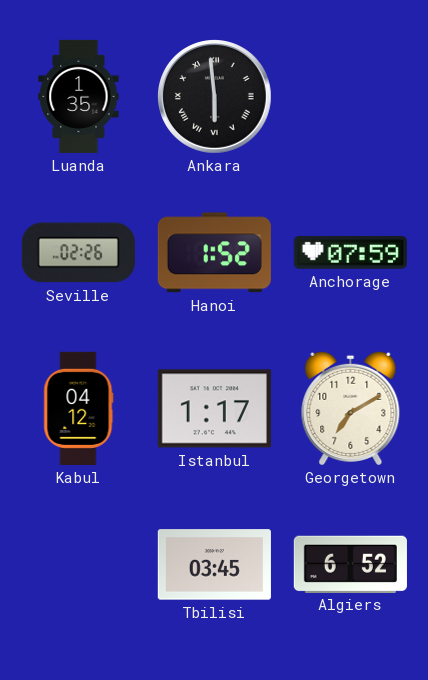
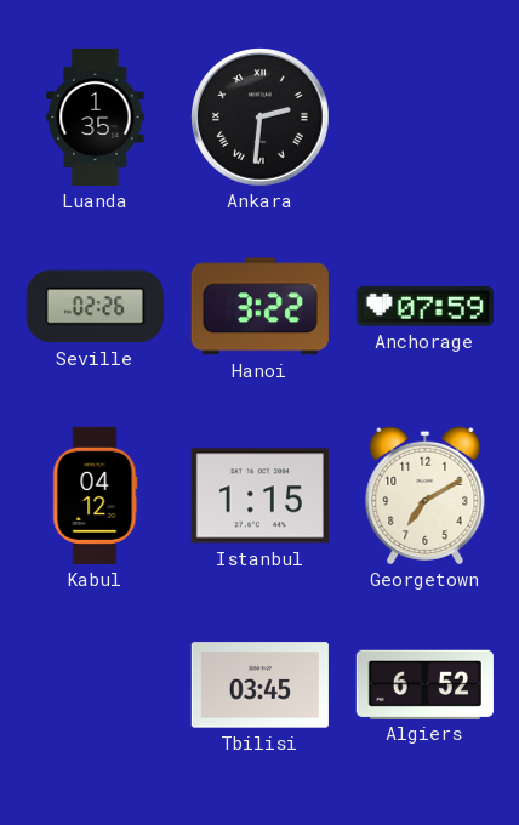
Ankara: 5:59 -> 2:31
Hanoi: 1:52 -> 3:22
Istanbul: 1:17 -> 1:15
